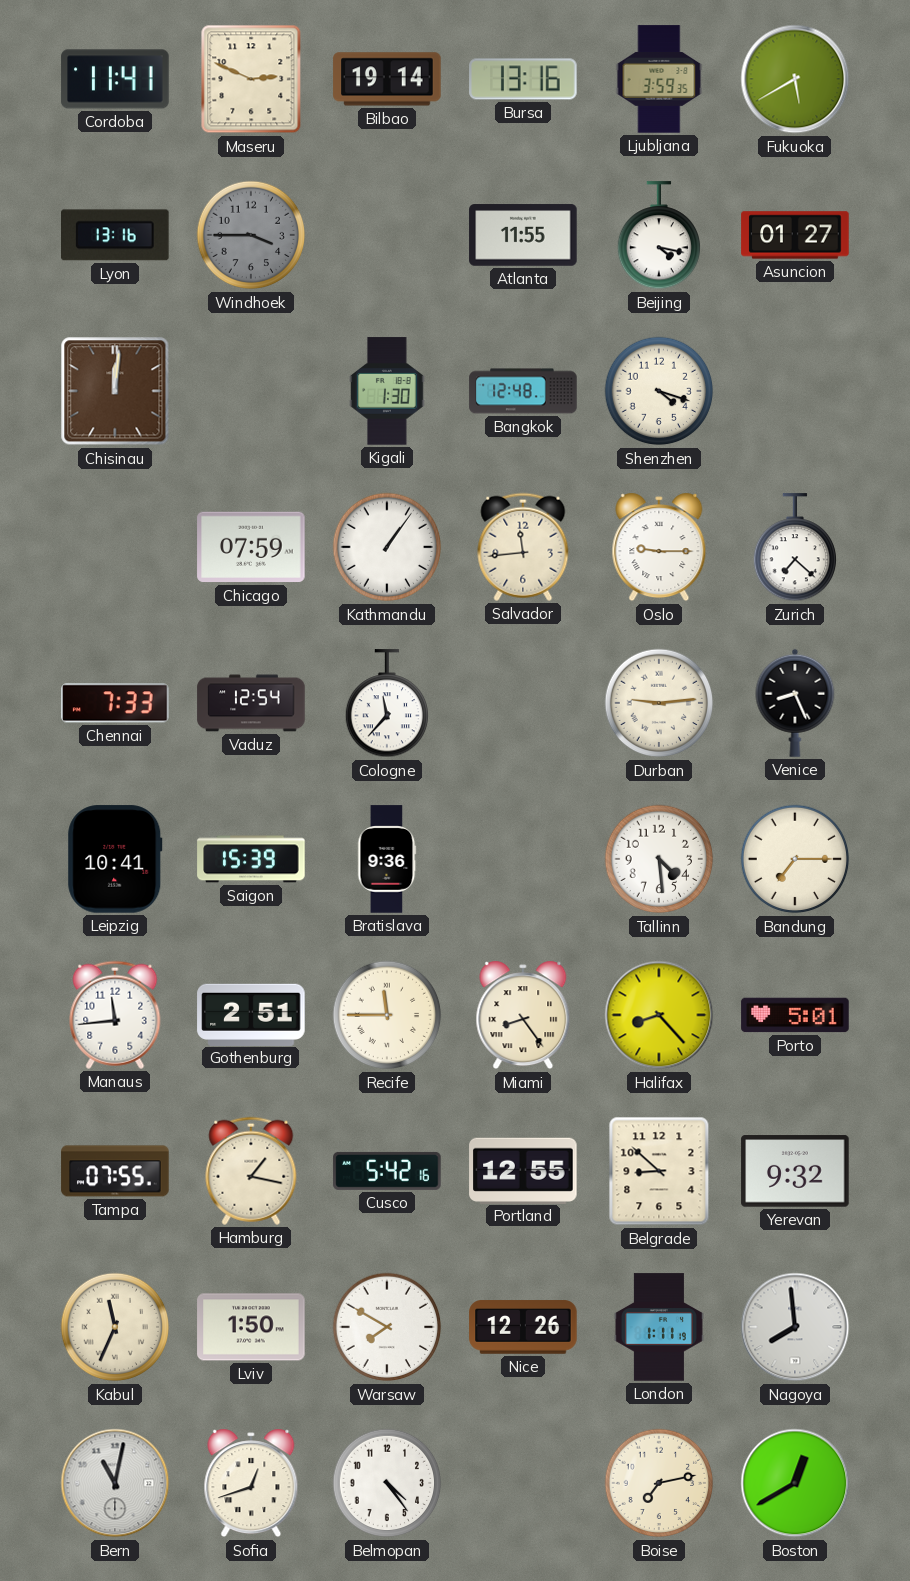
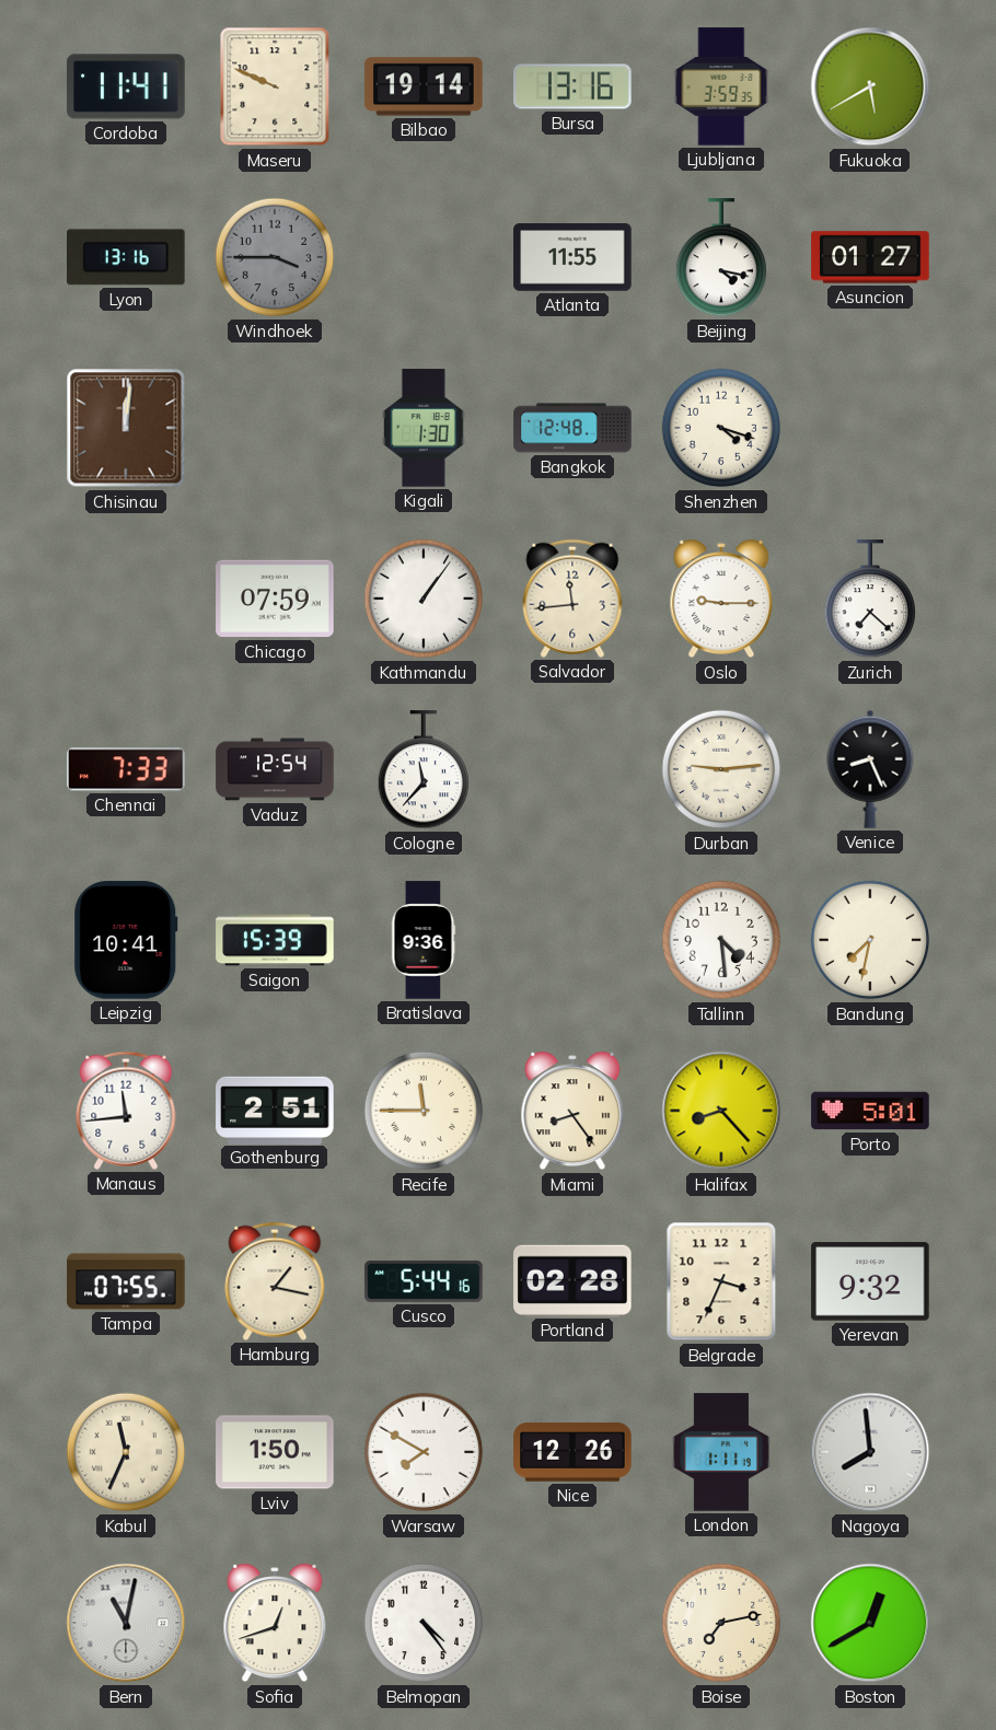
Maseru: 2:49 -> 9:49
Bandung: 7:15 -> 7:32
Cusco: 5:42 -> 5:44
Portland: 12:55 -> 02:28
Belgrade: 8:52 -> 3:34
